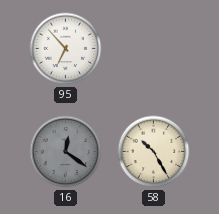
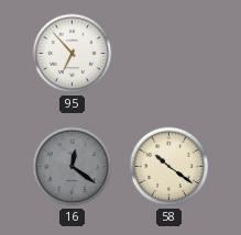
58: 10:25 -> 10:21
